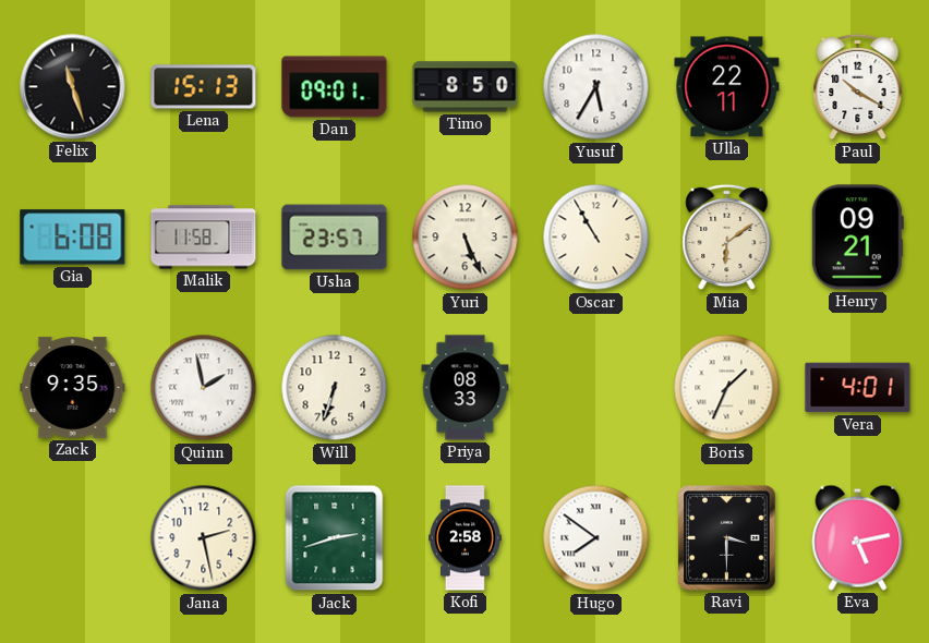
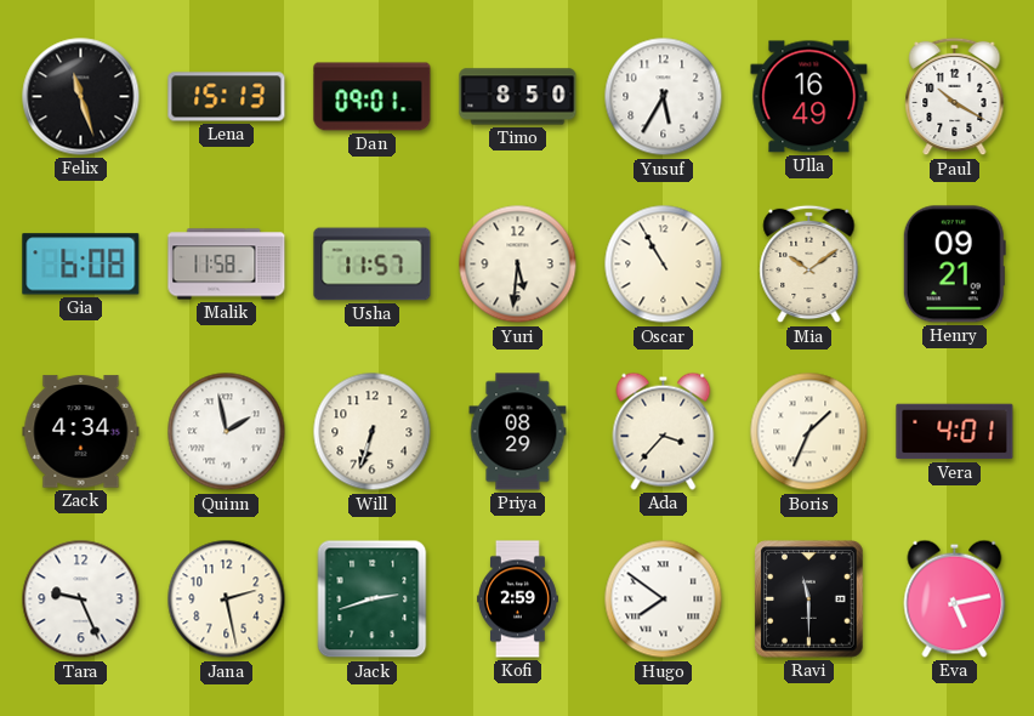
Ulla: 22:11 -> 16:49
Usha: 23:57 -> 11:57
Yuri: 5:26 -> 5:31
Mia: 6:09 -> 10:09
Zack: 9:35 -> 4:34
Priya: 08:33 -> 08:29
Ada: none -> 3:37
Tara: none -> 9:26
Kofi: 2:58 -> 2:59
Ravi: 3:30 -> 11:30
